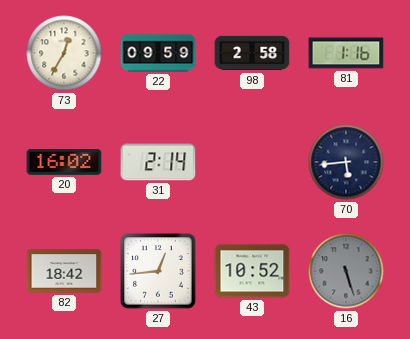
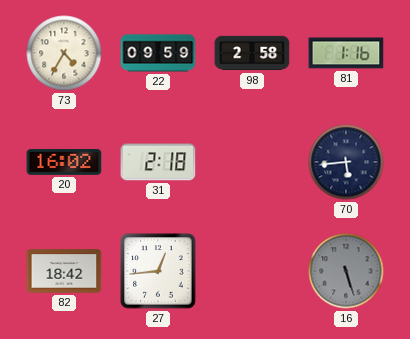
73: 12:35 -> 4:35
31: 2:14 -> 2:18
43: 10:52 -> none
